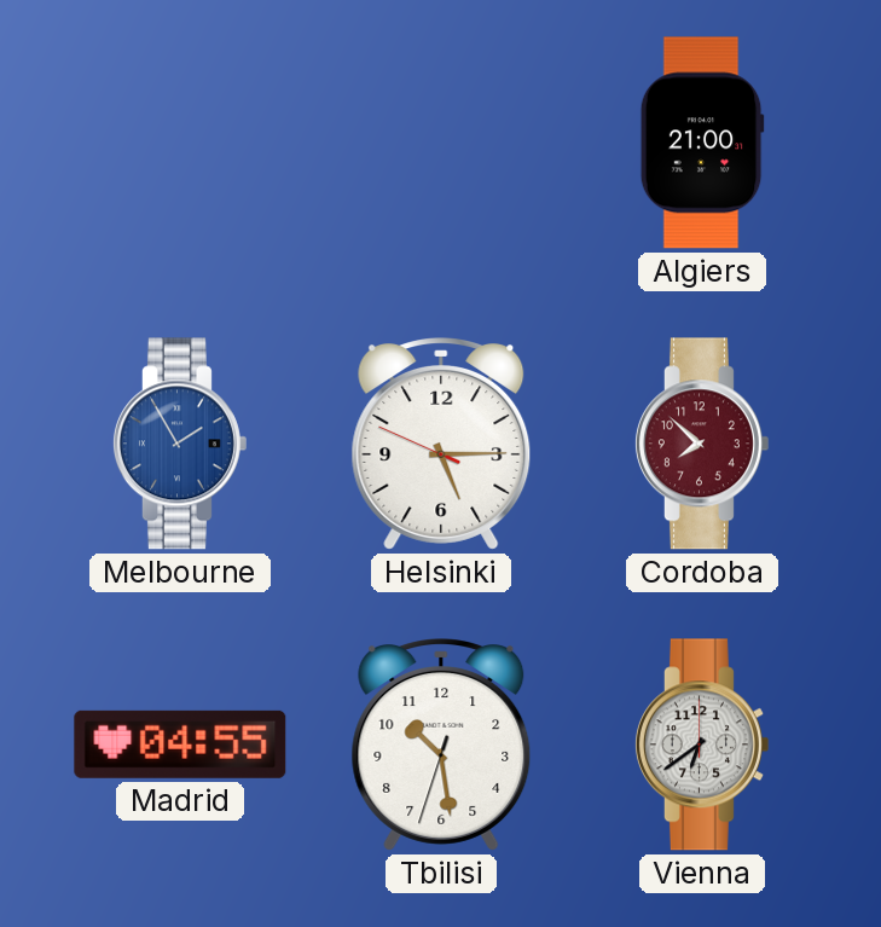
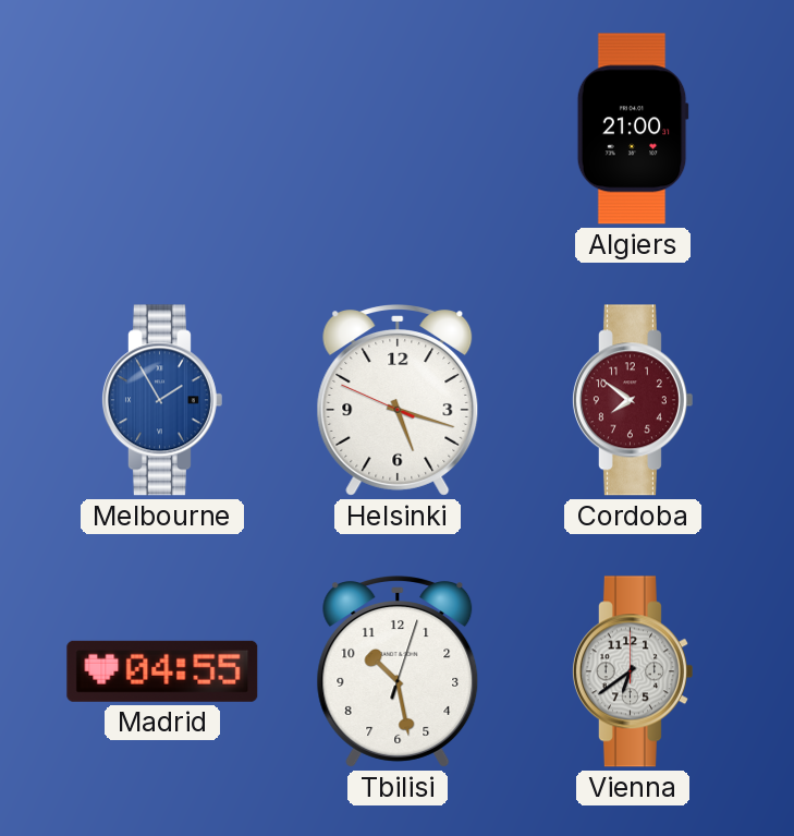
Helsinki: 5:14 -> 5:17
Cordoba: 7:52 -> 7:51
Tbilisi: 10:28:33 -> 10:28:03
